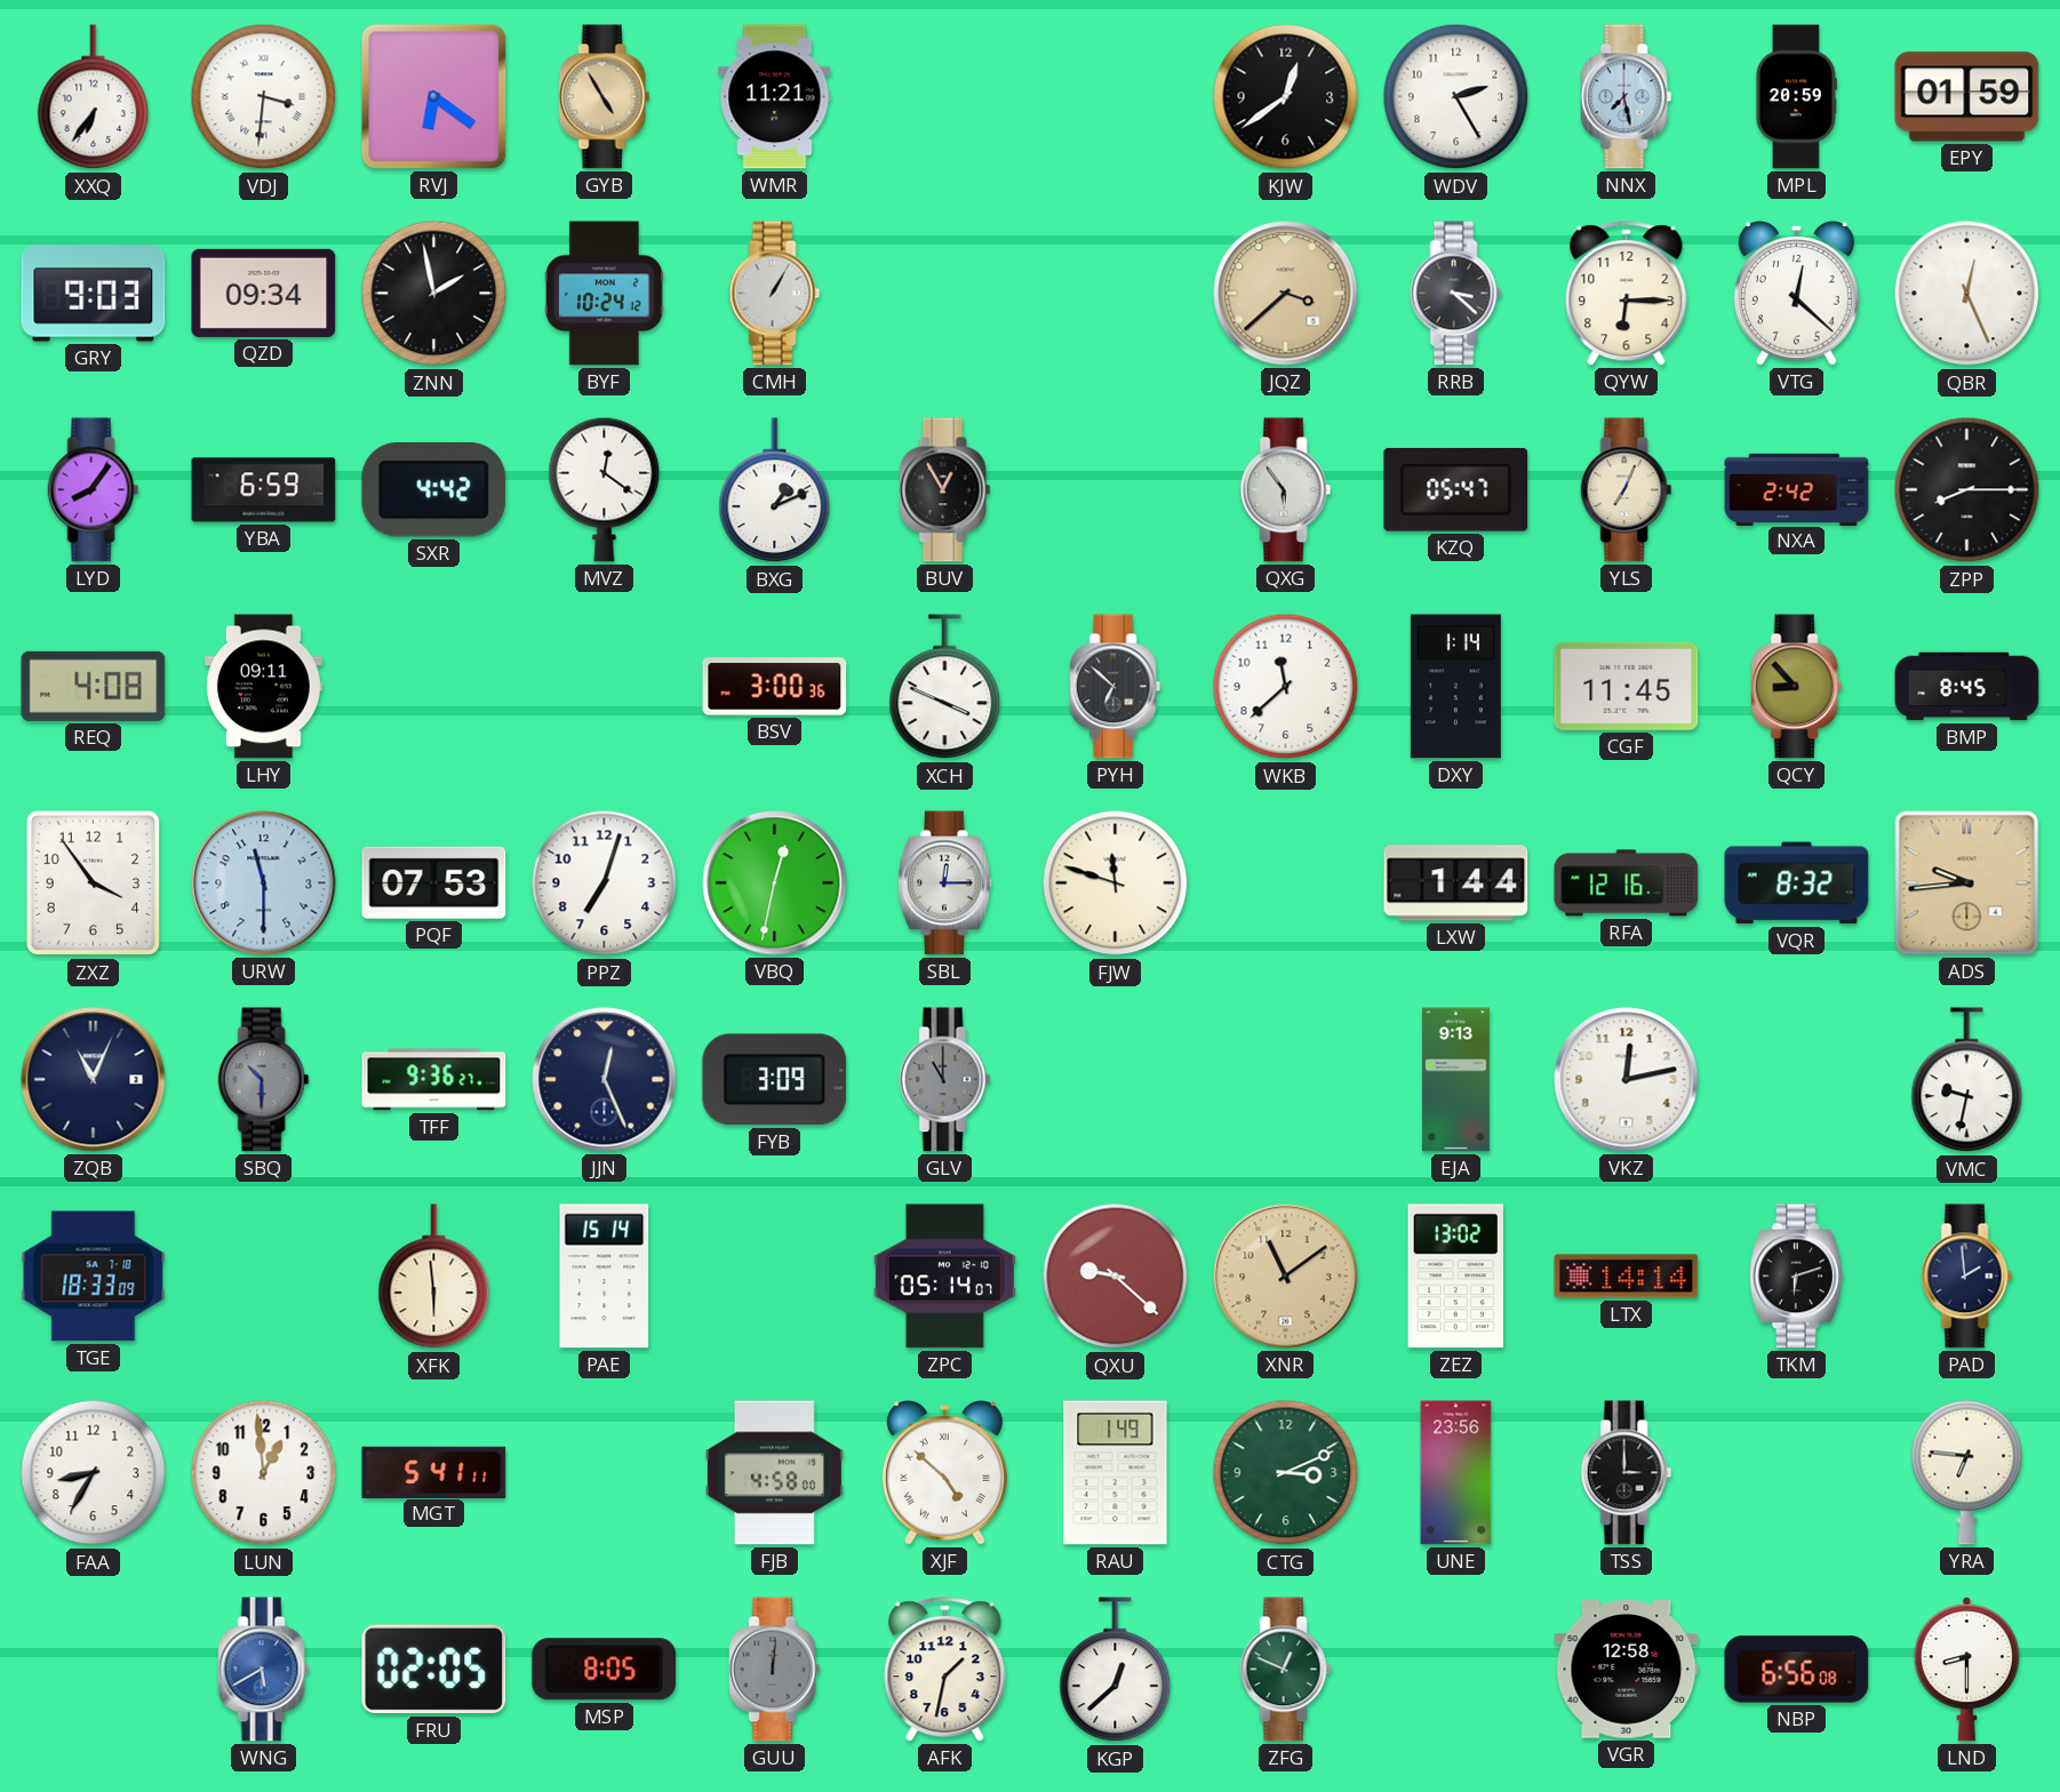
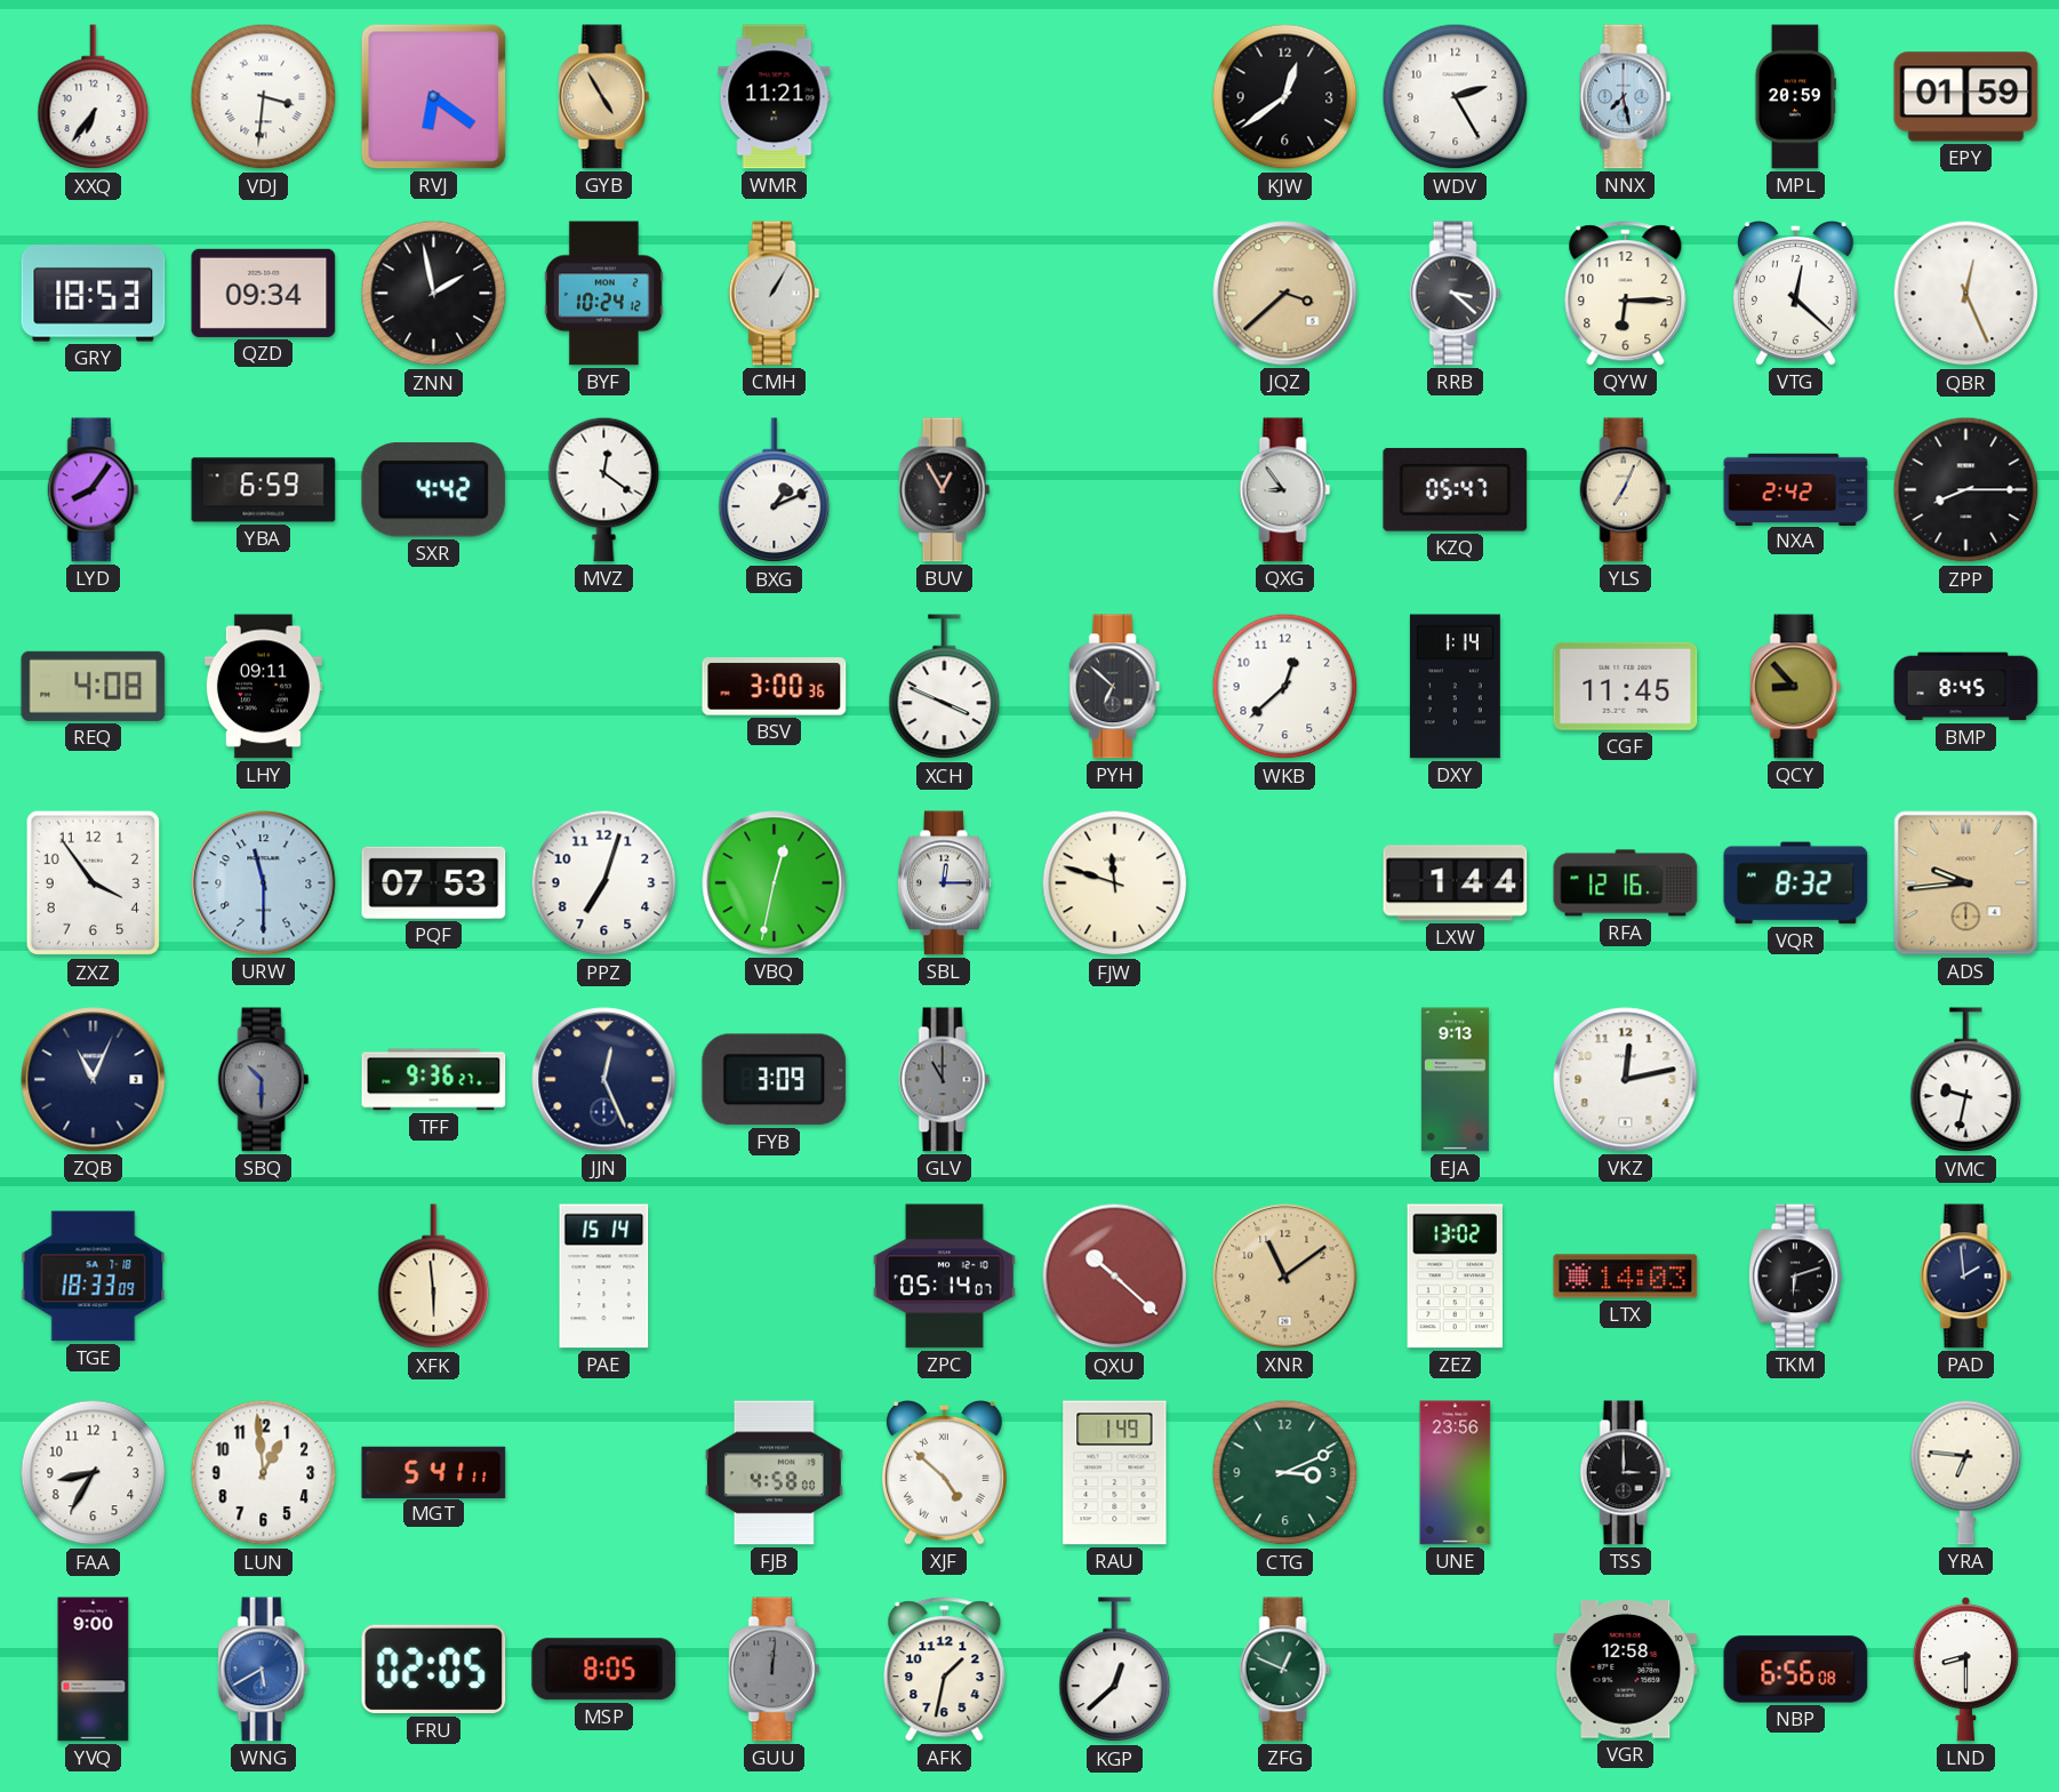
GRY: 9:03 -> 18:53
QXG: 5:54 -> 8:54
WKB: 11:38 -> 12:38
QXU: 9:22 -> 10:22
LTX: 14:14 -> 14:03
YVQ: none -> 9:00
